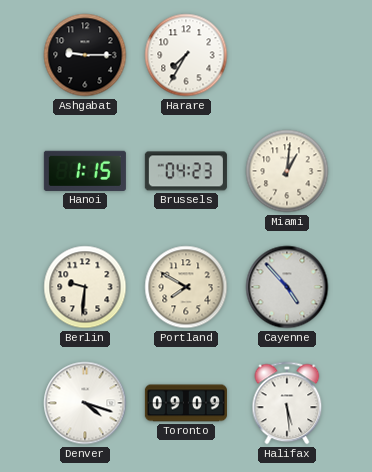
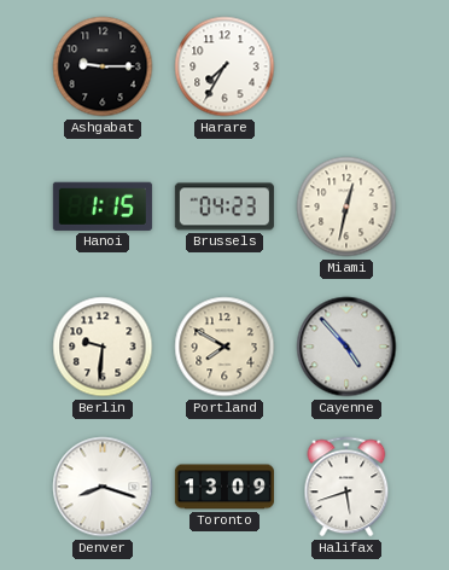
Miami: 1:01 -> 12:32
Denver: 4:18 -> 8:18
Toronto: 09:09 -> 13:09
Halifax: 5:29 -> 5:42
